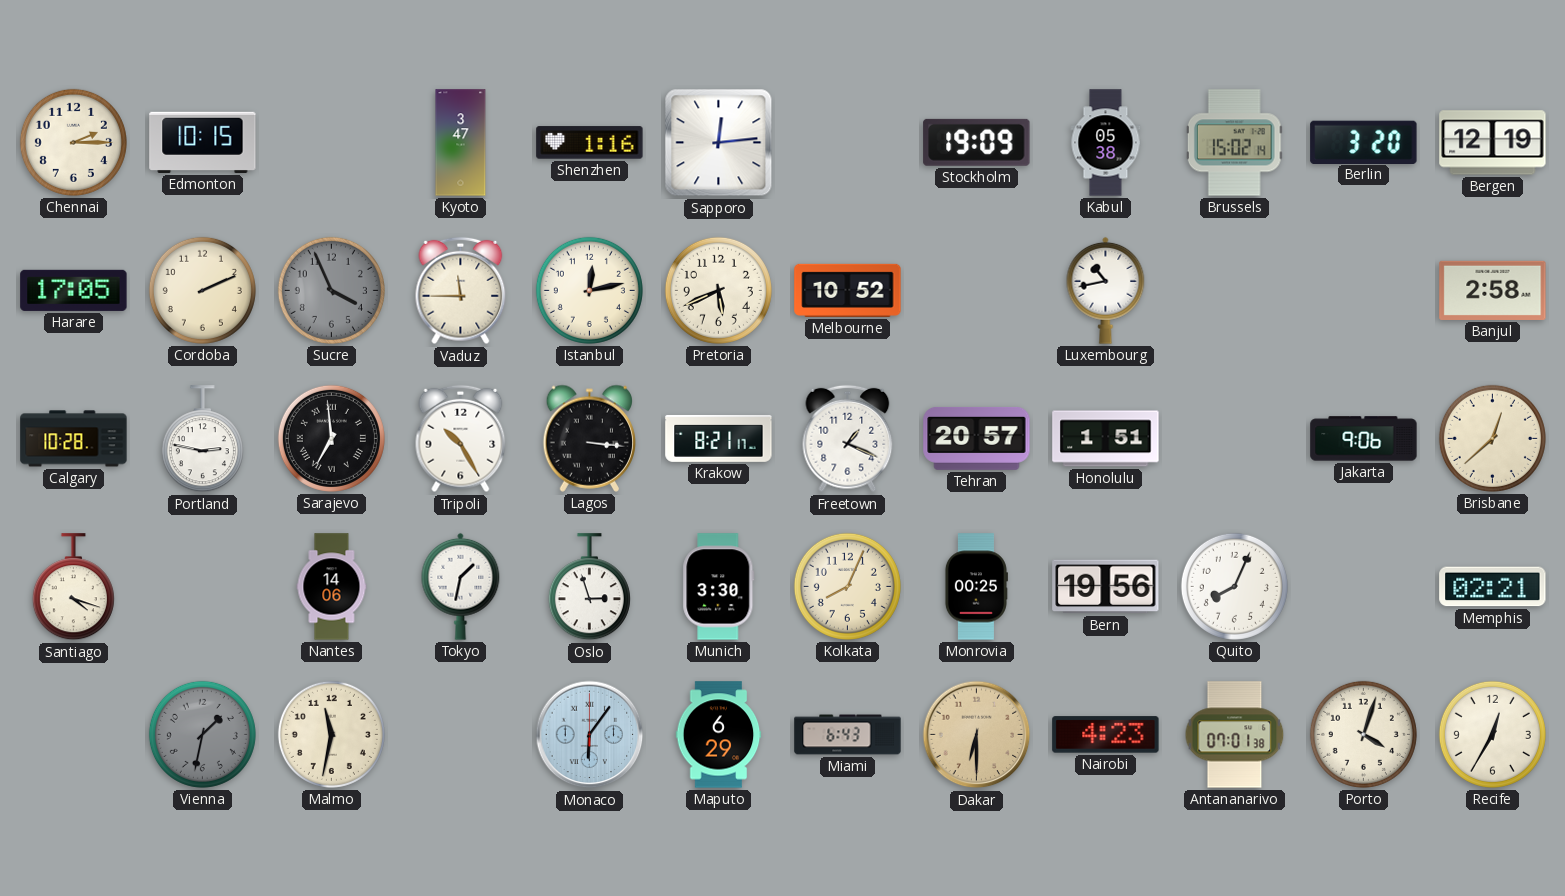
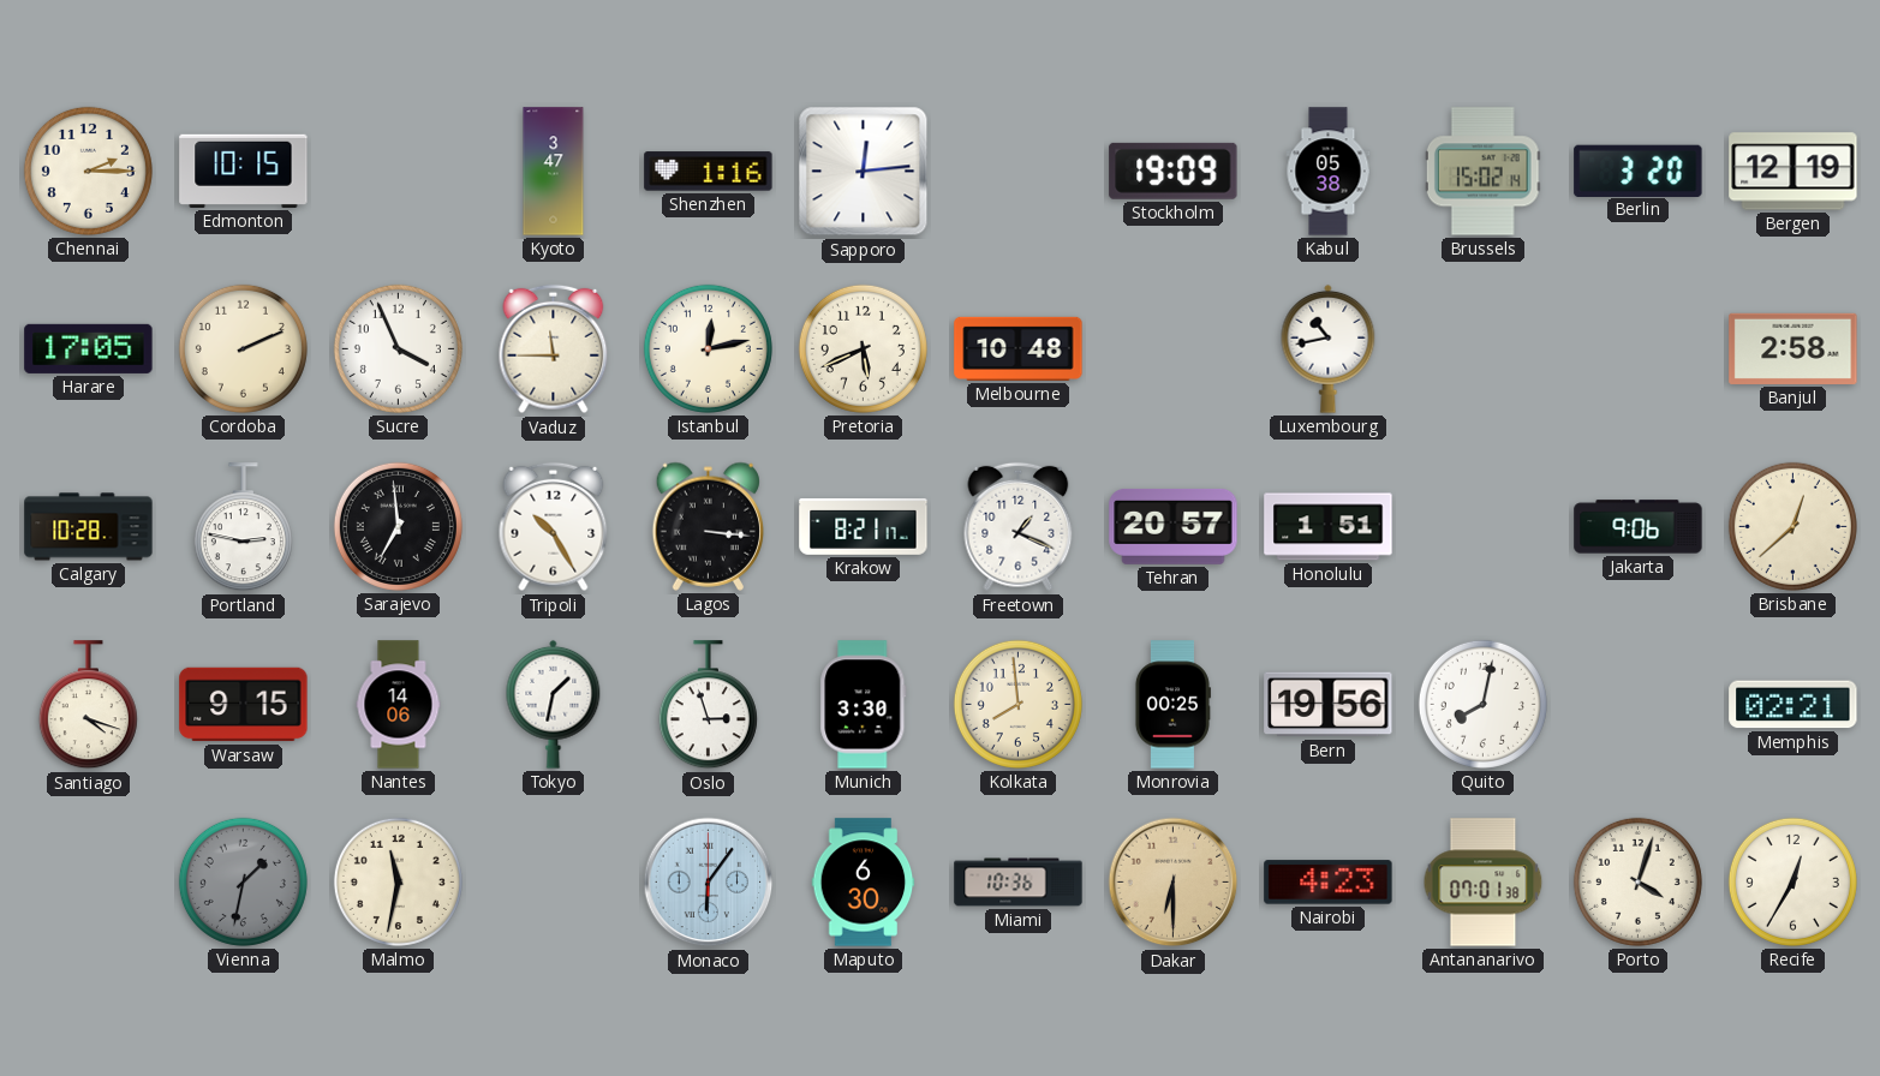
Sucre dial: grey -> white
Melbourne: 10:52 -> 10:48
Warsaw: none -> 9:15
Kolkata: 8:04 -> 7:59
Quito: 8:04 -> 8:02
Maputo: 6:29 -> 6:30
Miami: 6:43 -> 10:36
